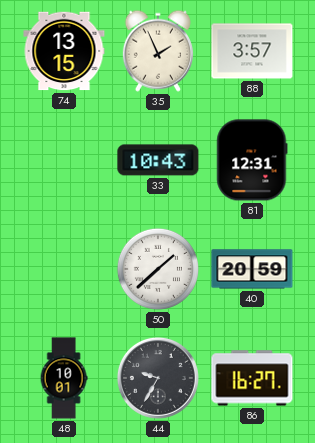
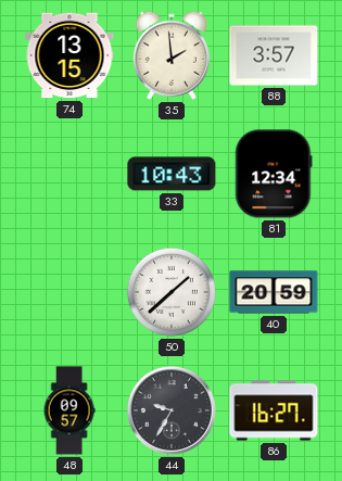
35: 1:56 -> 1:59
81: 12:31 -> 12:34
48: 10:01 -> 09:57
